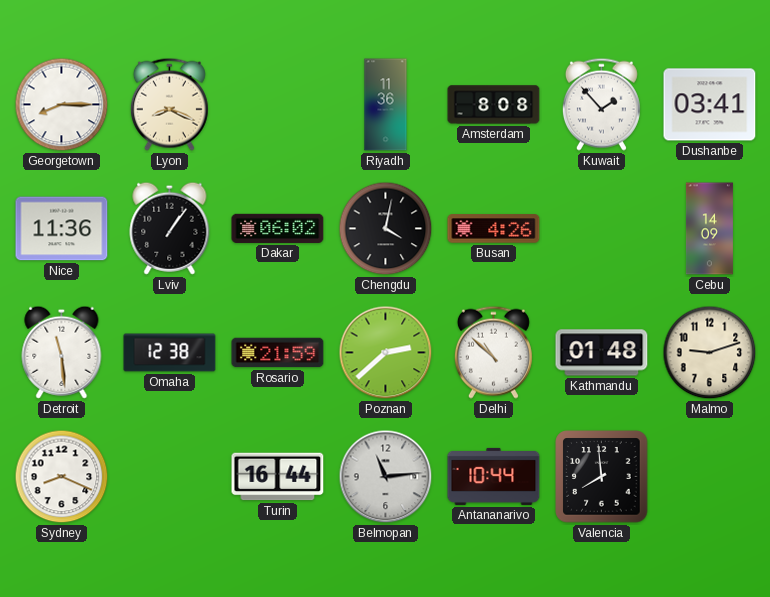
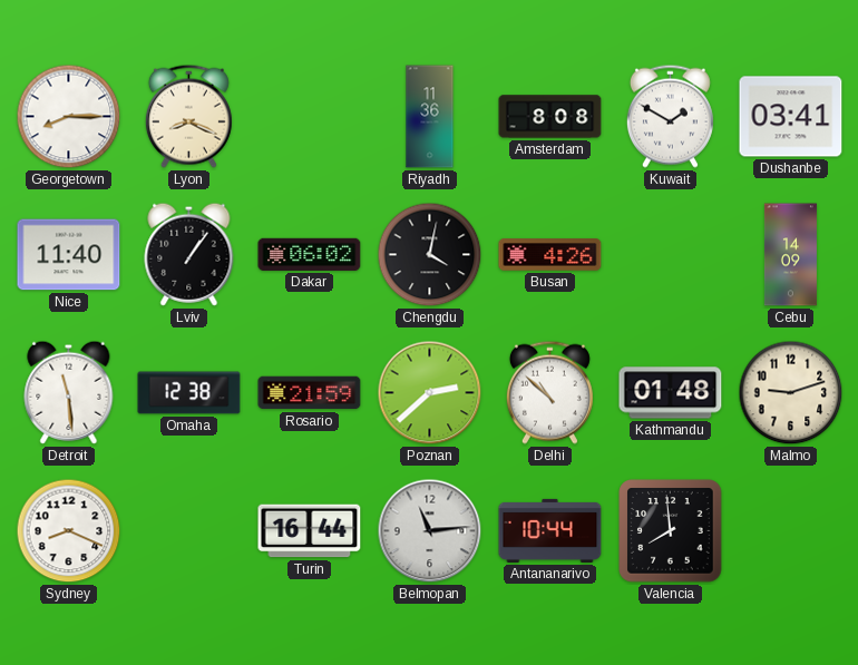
Kuwait: 1:53 -> 1:50
Nice: 11:36 -> 11:40
